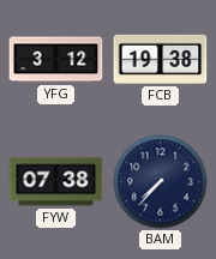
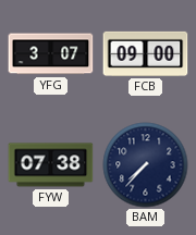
YFG: 3:12 -> 3:07
FCB: 19:38 -> 09:00
